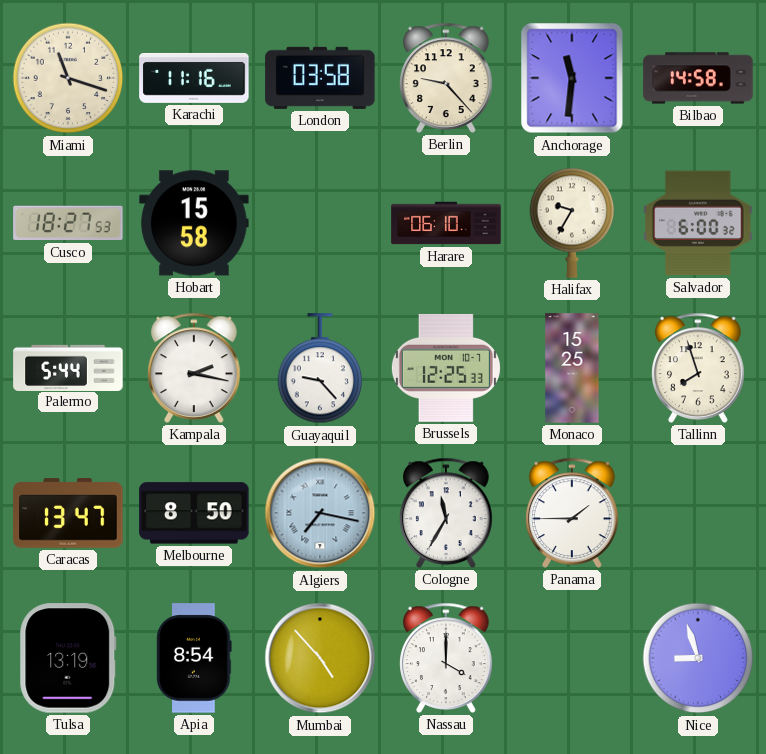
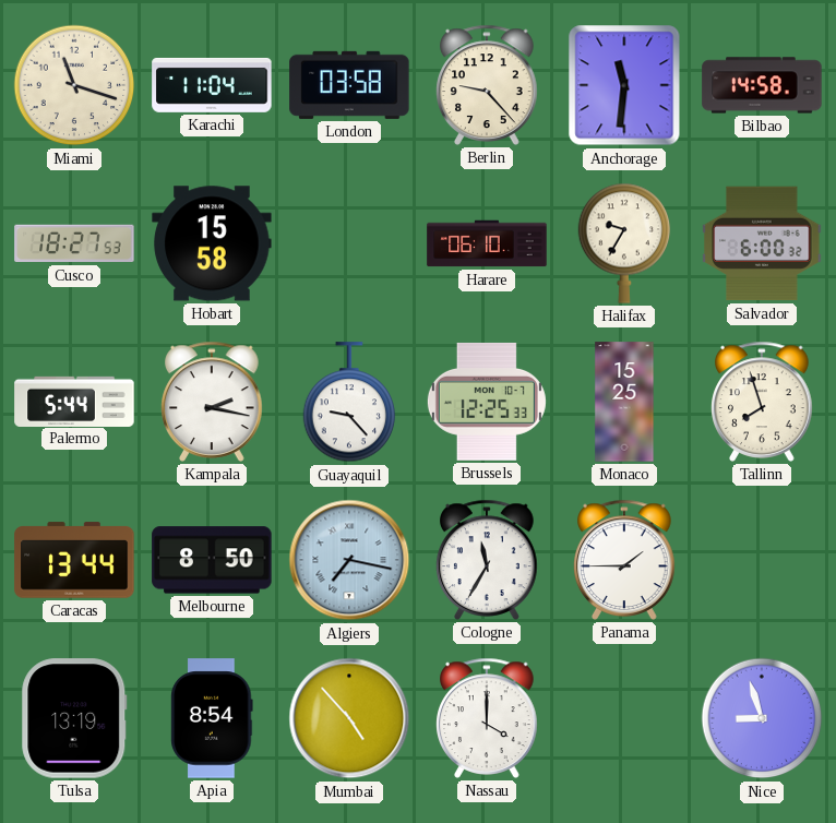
Karachi: 11:16 -> 11:04
Caracas: 13:47 -> 13:44
